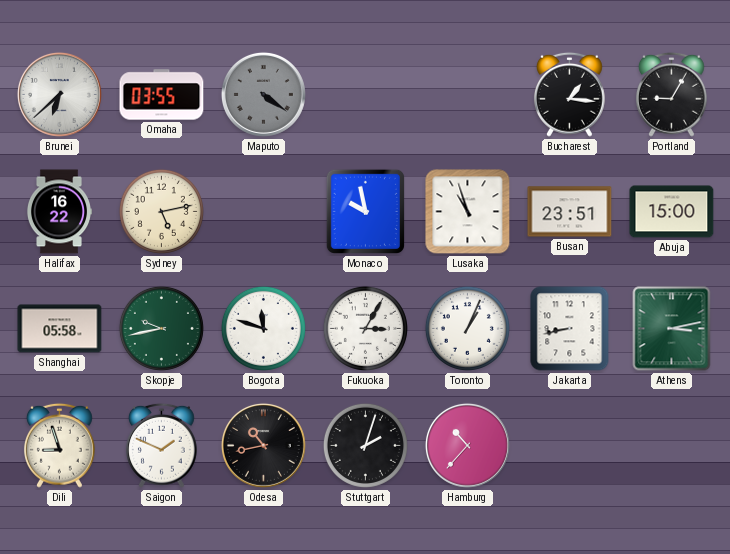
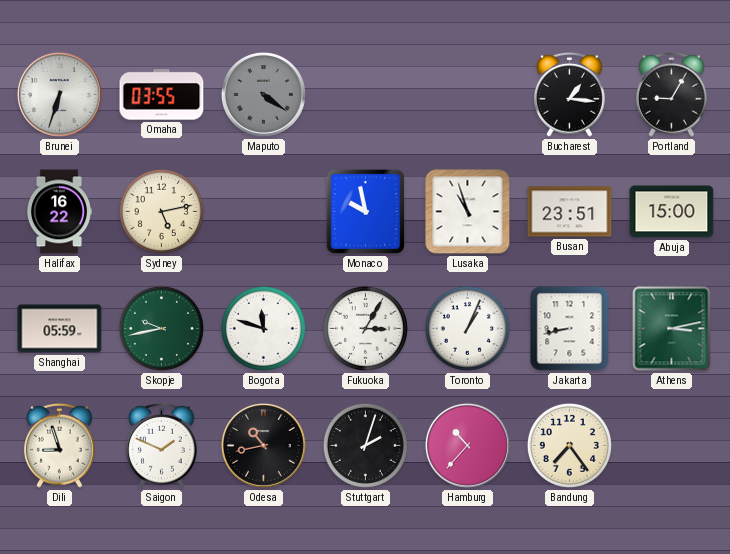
Brunei: 6:38 -> 6:33
Shanghai: 05:58 -> 05:59
Bandung: none -> 7:24
